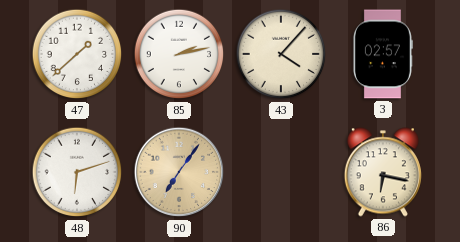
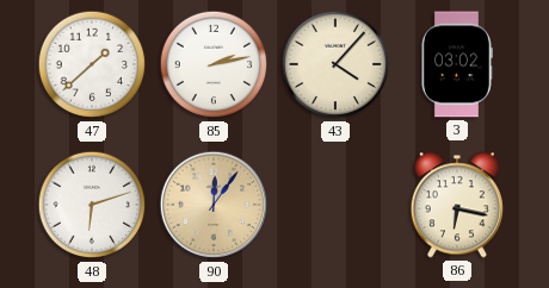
3: 02:57 -> 03:02
90: 7:06 -> 12:06
